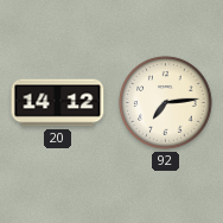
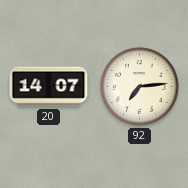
20: 14:12 -> 14:07
